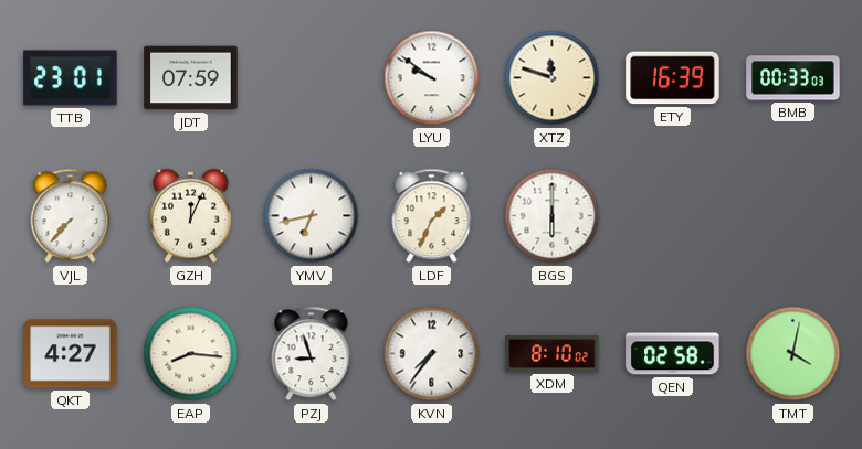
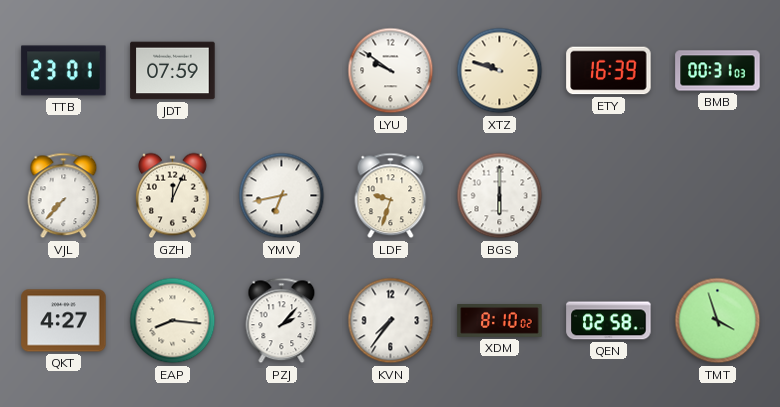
XTZ: 11:48 -> 9:48
BMB: 00:33 -> 00:31
LDF: 1:34 -> 9:33
PZJ: 8:57 -> 2:07
TMT: 4:02 -> 3:57
